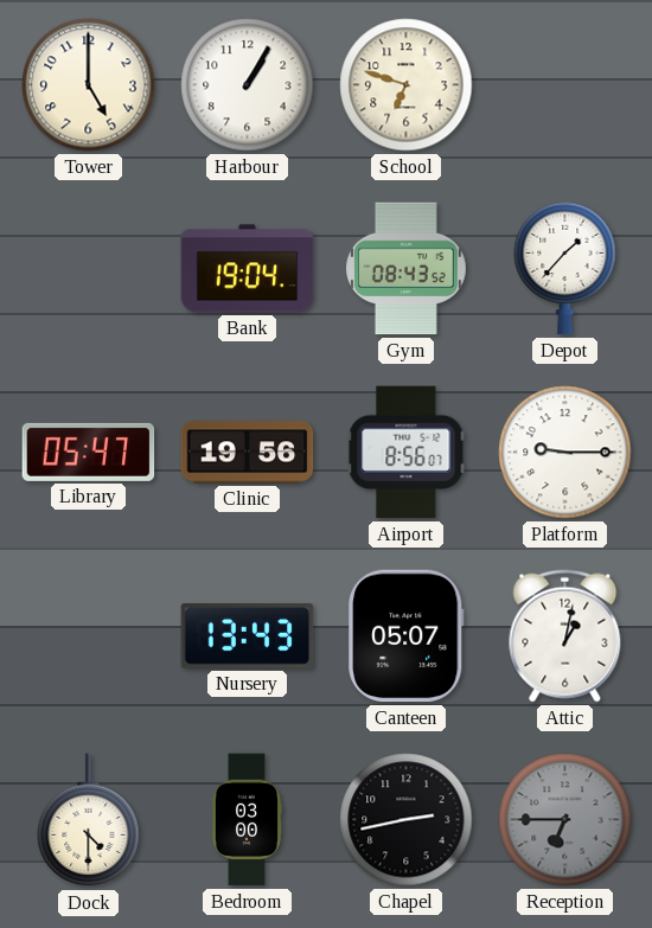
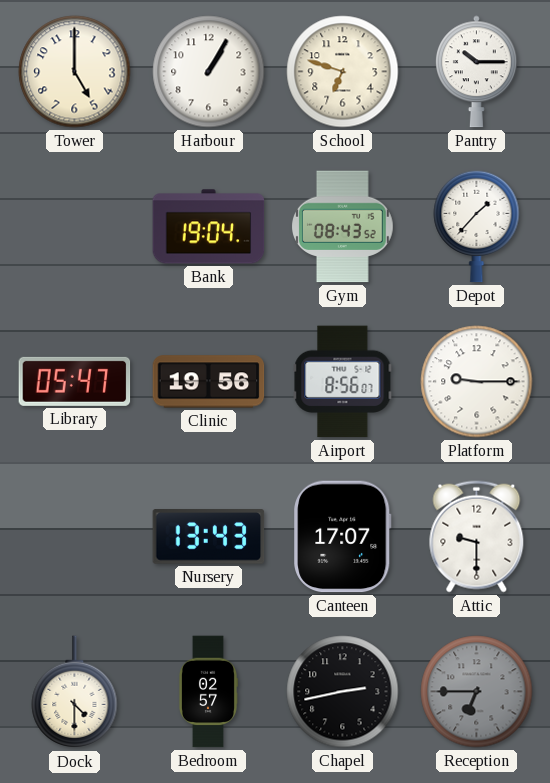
Pantry: none -> 10:15
Canteen: 05:07 -> 17:07
Attic: 1:02 -> 9:30
Bedroom: 03:00 -> 02:57
